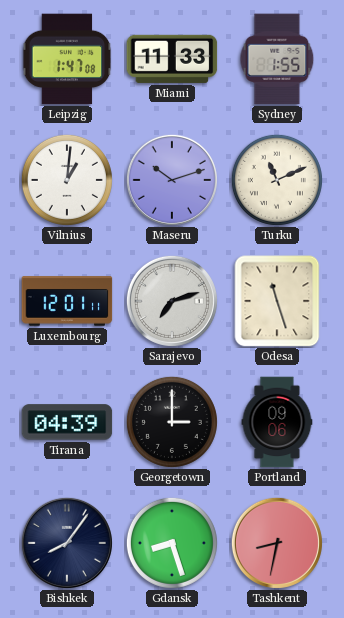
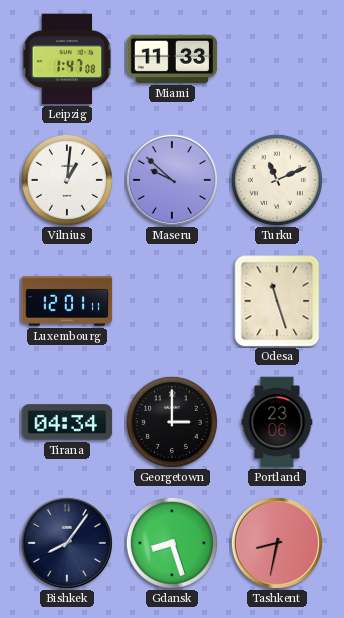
Sydney: 1:55 -> none
Maseru: 10:12 -> 9:52
Sarajevo: 7:12 -> none
Tirana: 04:39 -> 04:34
Portland: 09:06 -> 23:06
